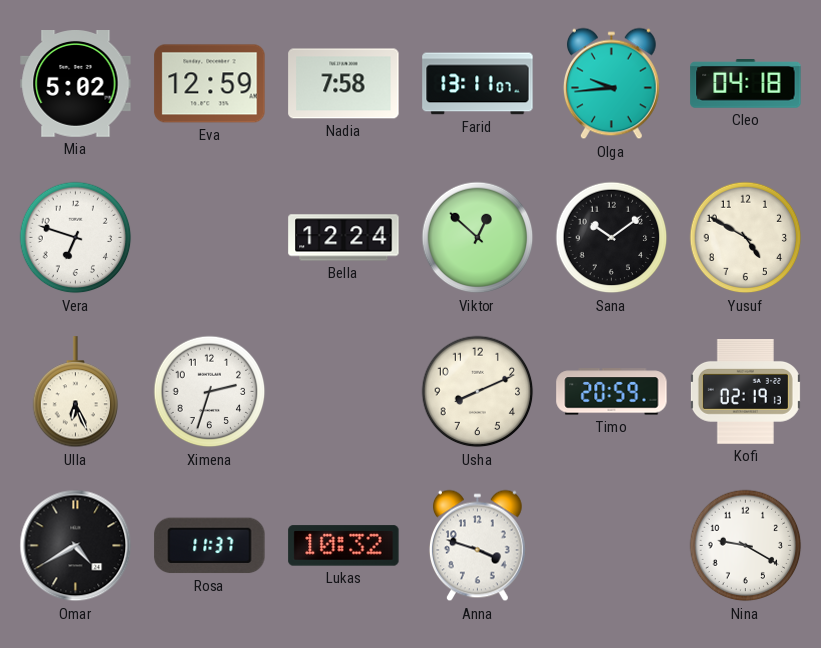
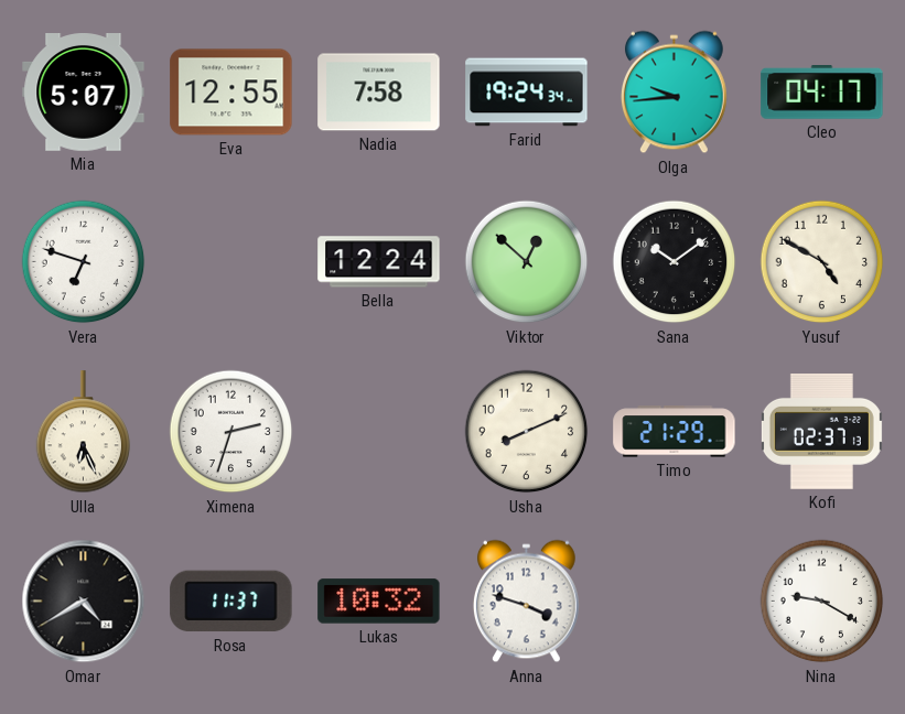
Mia: 5:02 -> 5:07
Eva: 12:59 -> 12:55
Farid: 13:11 -> 19:24
Cleo: 04:18 -> 04:17
Timo: 20:59 -> 21:29
Kofi: 02:19 -> 02:37
